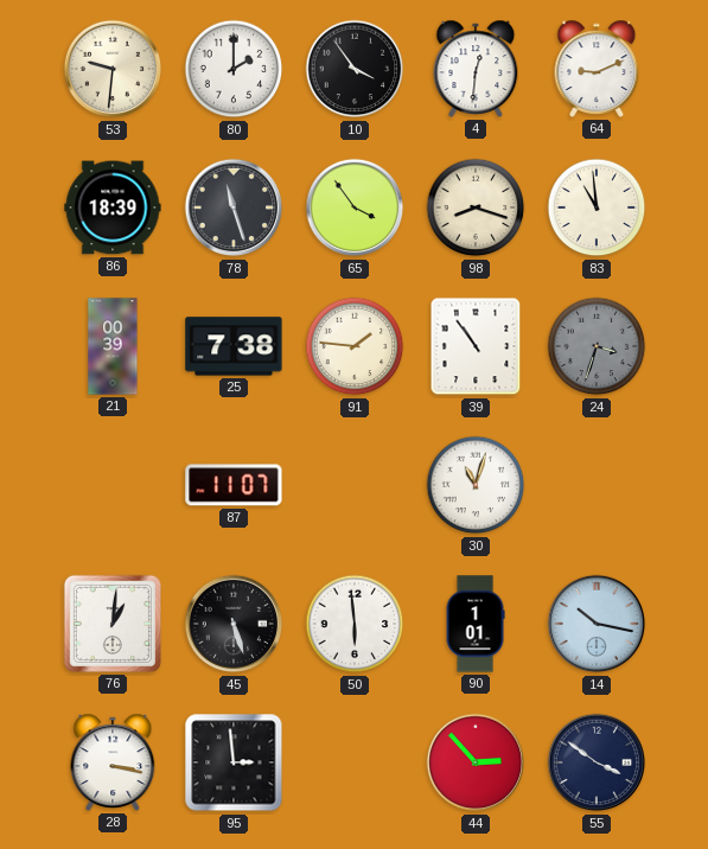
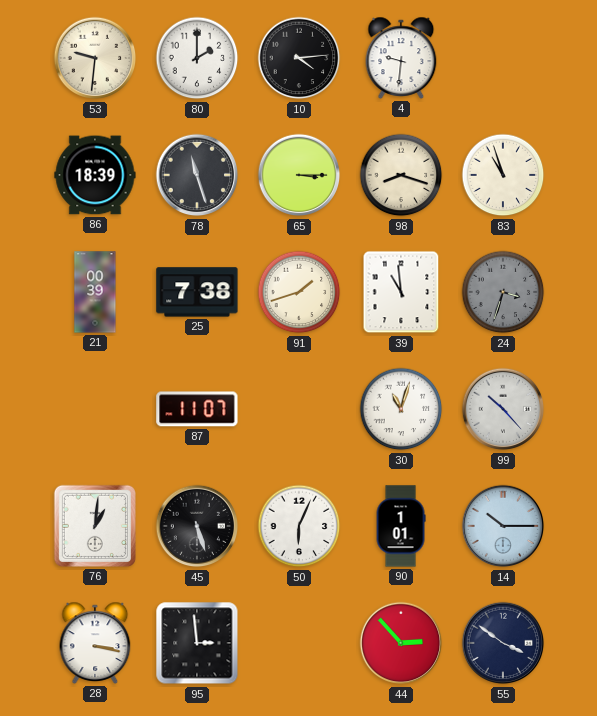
10: 3:54 -> 4:14
4: 12:31 -> 9:31
64: 9:11 -> none
65: 3:54 -> 3:15
83: 10:59 -> 10:57
91: 1:46 -> 1:42
39: 10:54 -> 10:59
99: none -> 10:23
50: 5:59 -> 6:04
14: 10:17 -> 10:15
